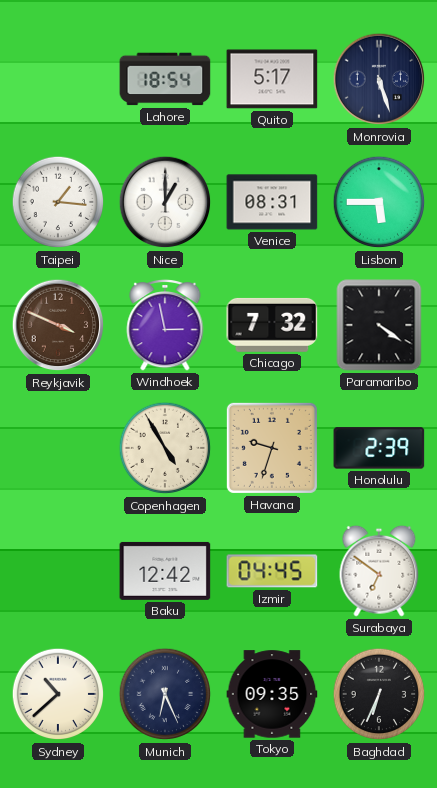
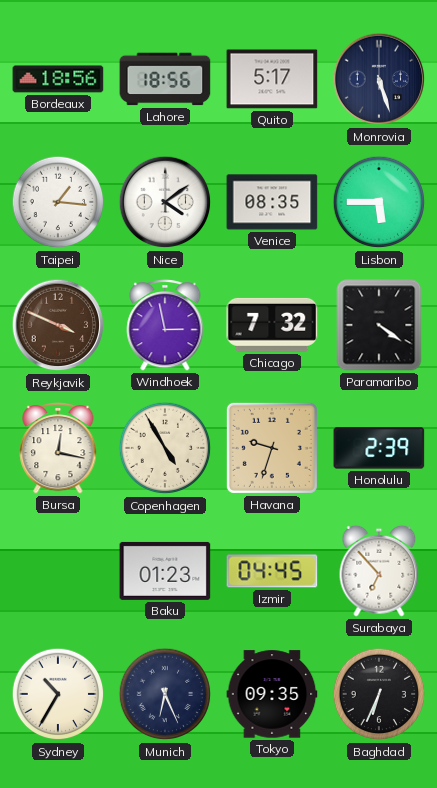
Bordeaux: none -> 18:56
Lahore: 18:54 -> 18:56
Nice: 1:00 -> 4:09
Venice: 08:31 -> 08:35
Bursa: none -> 12:17
Baku: 12:42 -> 01:23
Surabaya: 6:51 -> 6:53
Sydney: 10:38 -> 10:35
